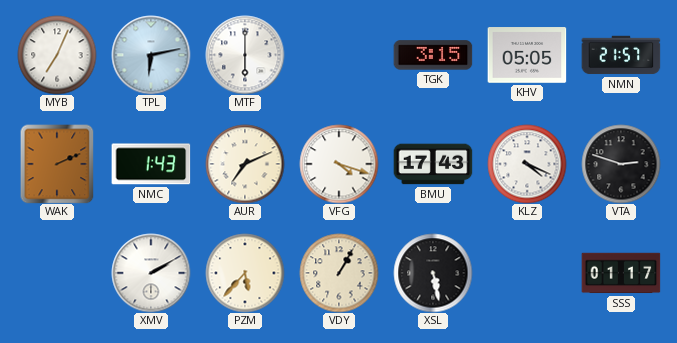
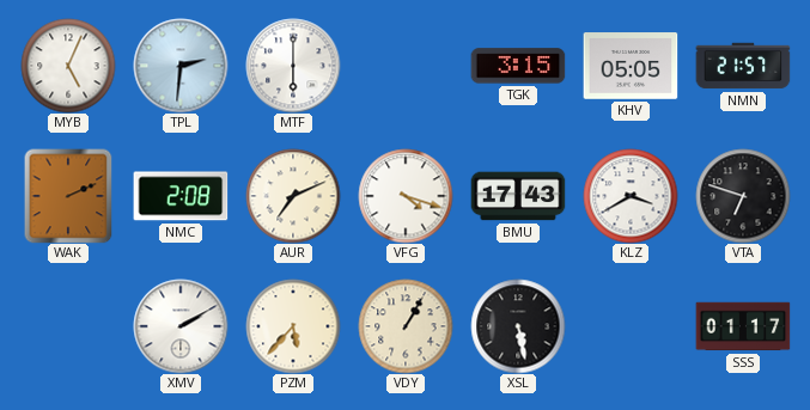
MYB: 7:04 -> 5:04
TPL: 6:13 -> 2:31
NMC: 1:43 -> 2:08
KLZ: 4:19 -> 3:40
VTA: 2:48 -> 6:48
